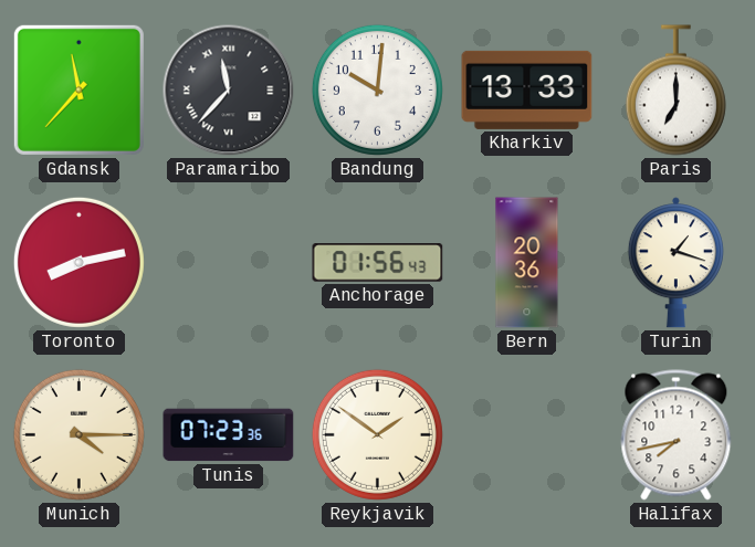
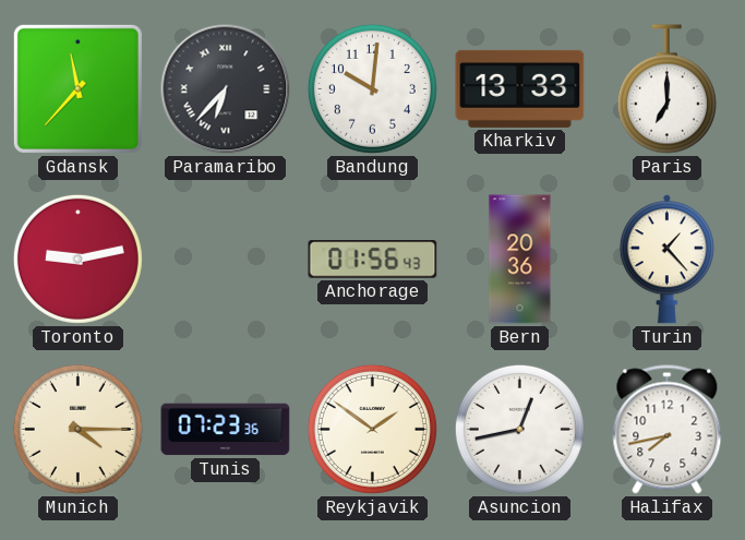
Paramaribo: 11:37 -> 6:37
Toronto: 8:13 -> 9:13
Turin: 1:18 -> 1:23
Asuncion: none -> 12:43
